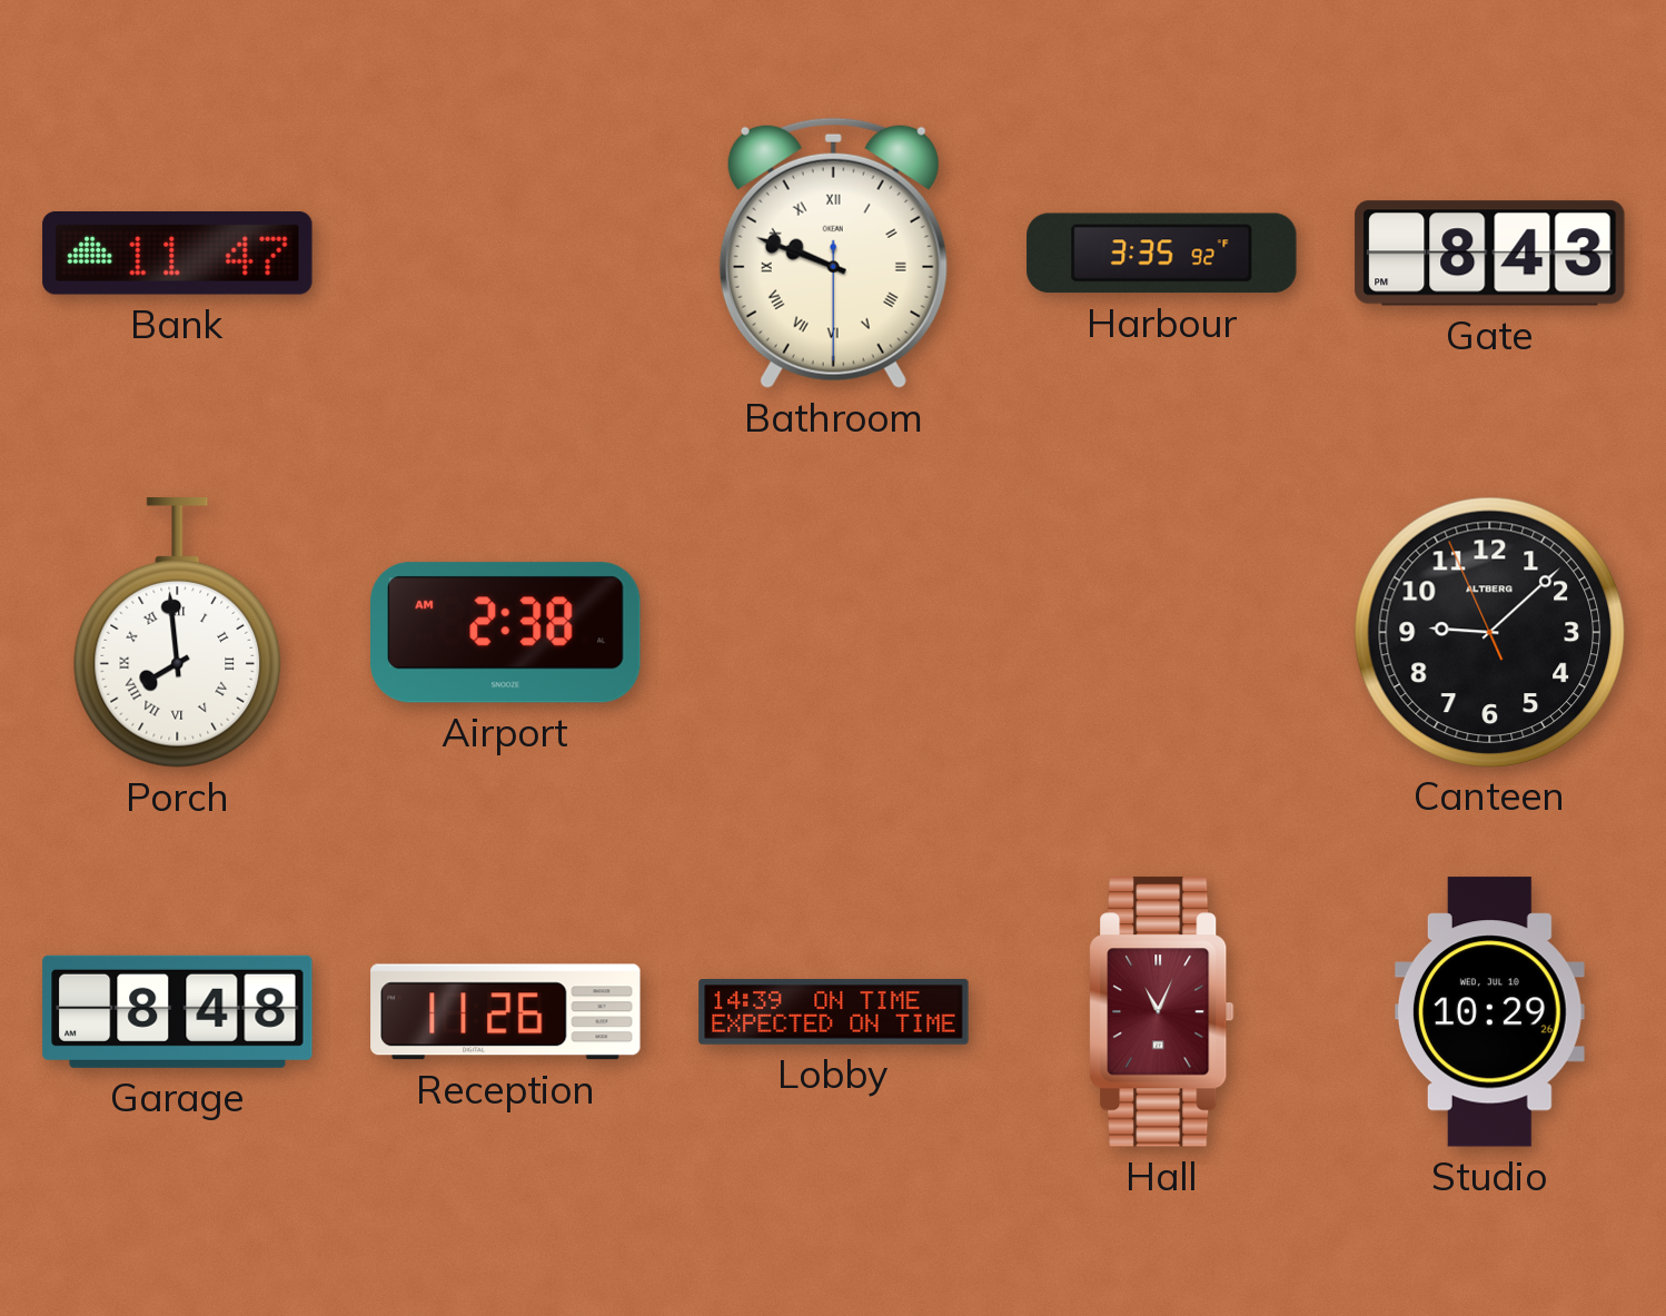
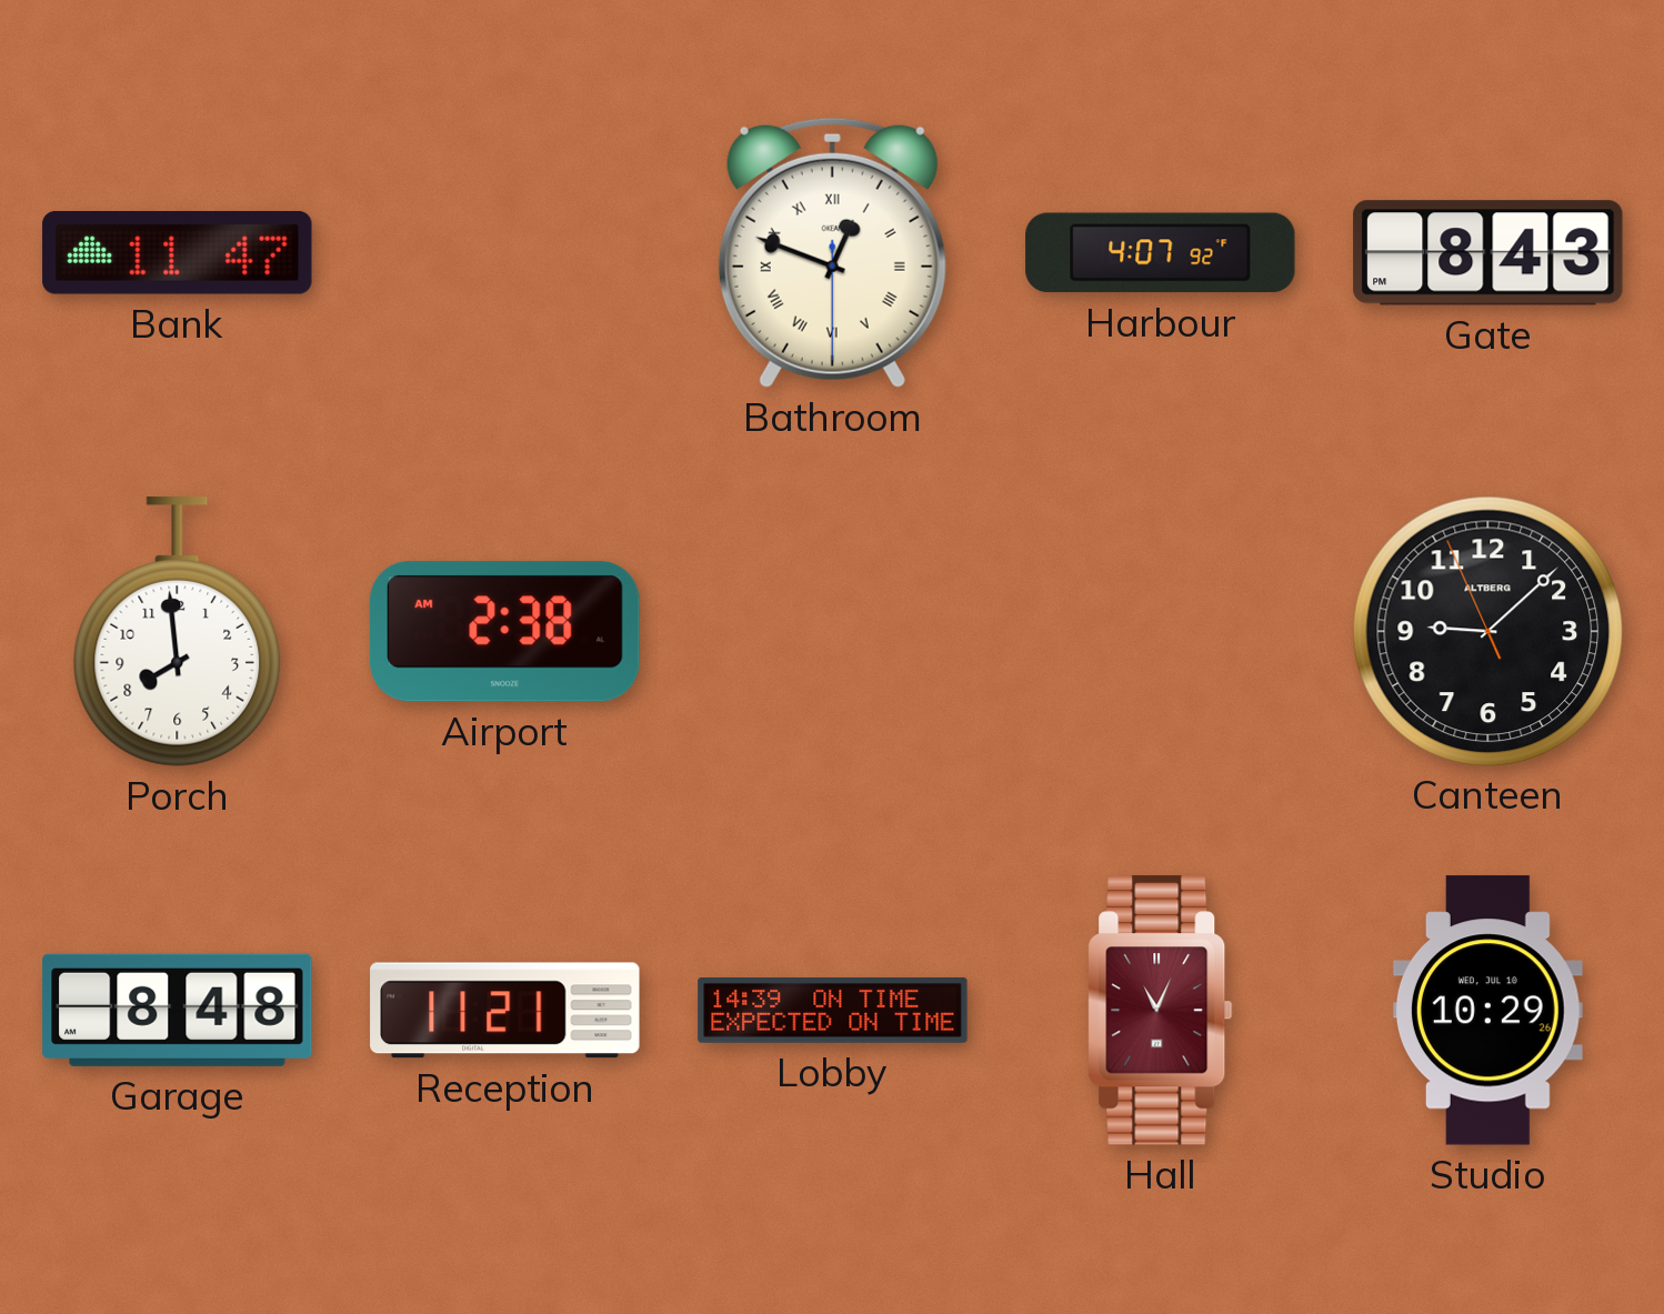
Bathroom: 9:48 -> 12:48
Harbour: 3:35 -> 4:07
Porch numerals: Roman -> Arabic
Reception: 11:26 -> 11:21
